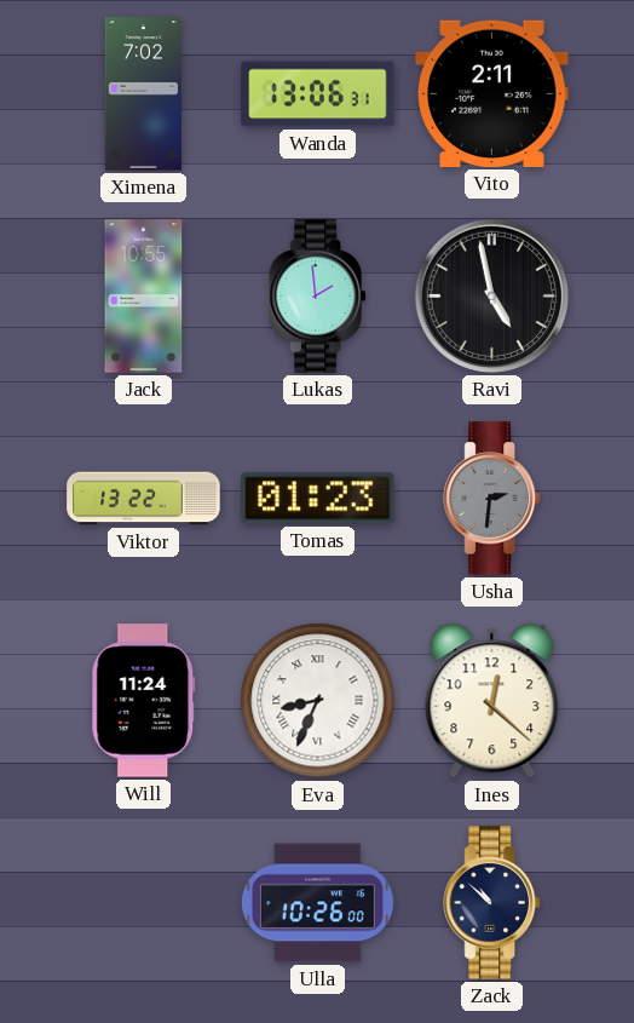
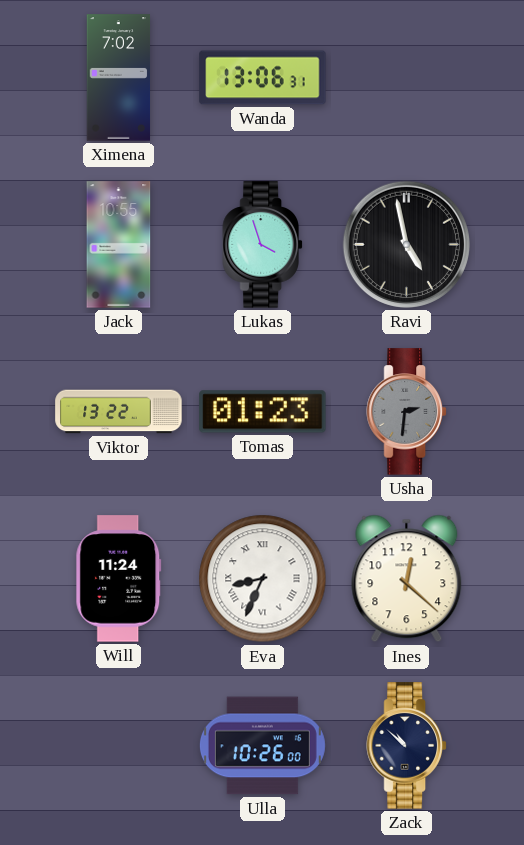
Vito: 2:11 -> none
Lukas: 1:59 -> 3:57
